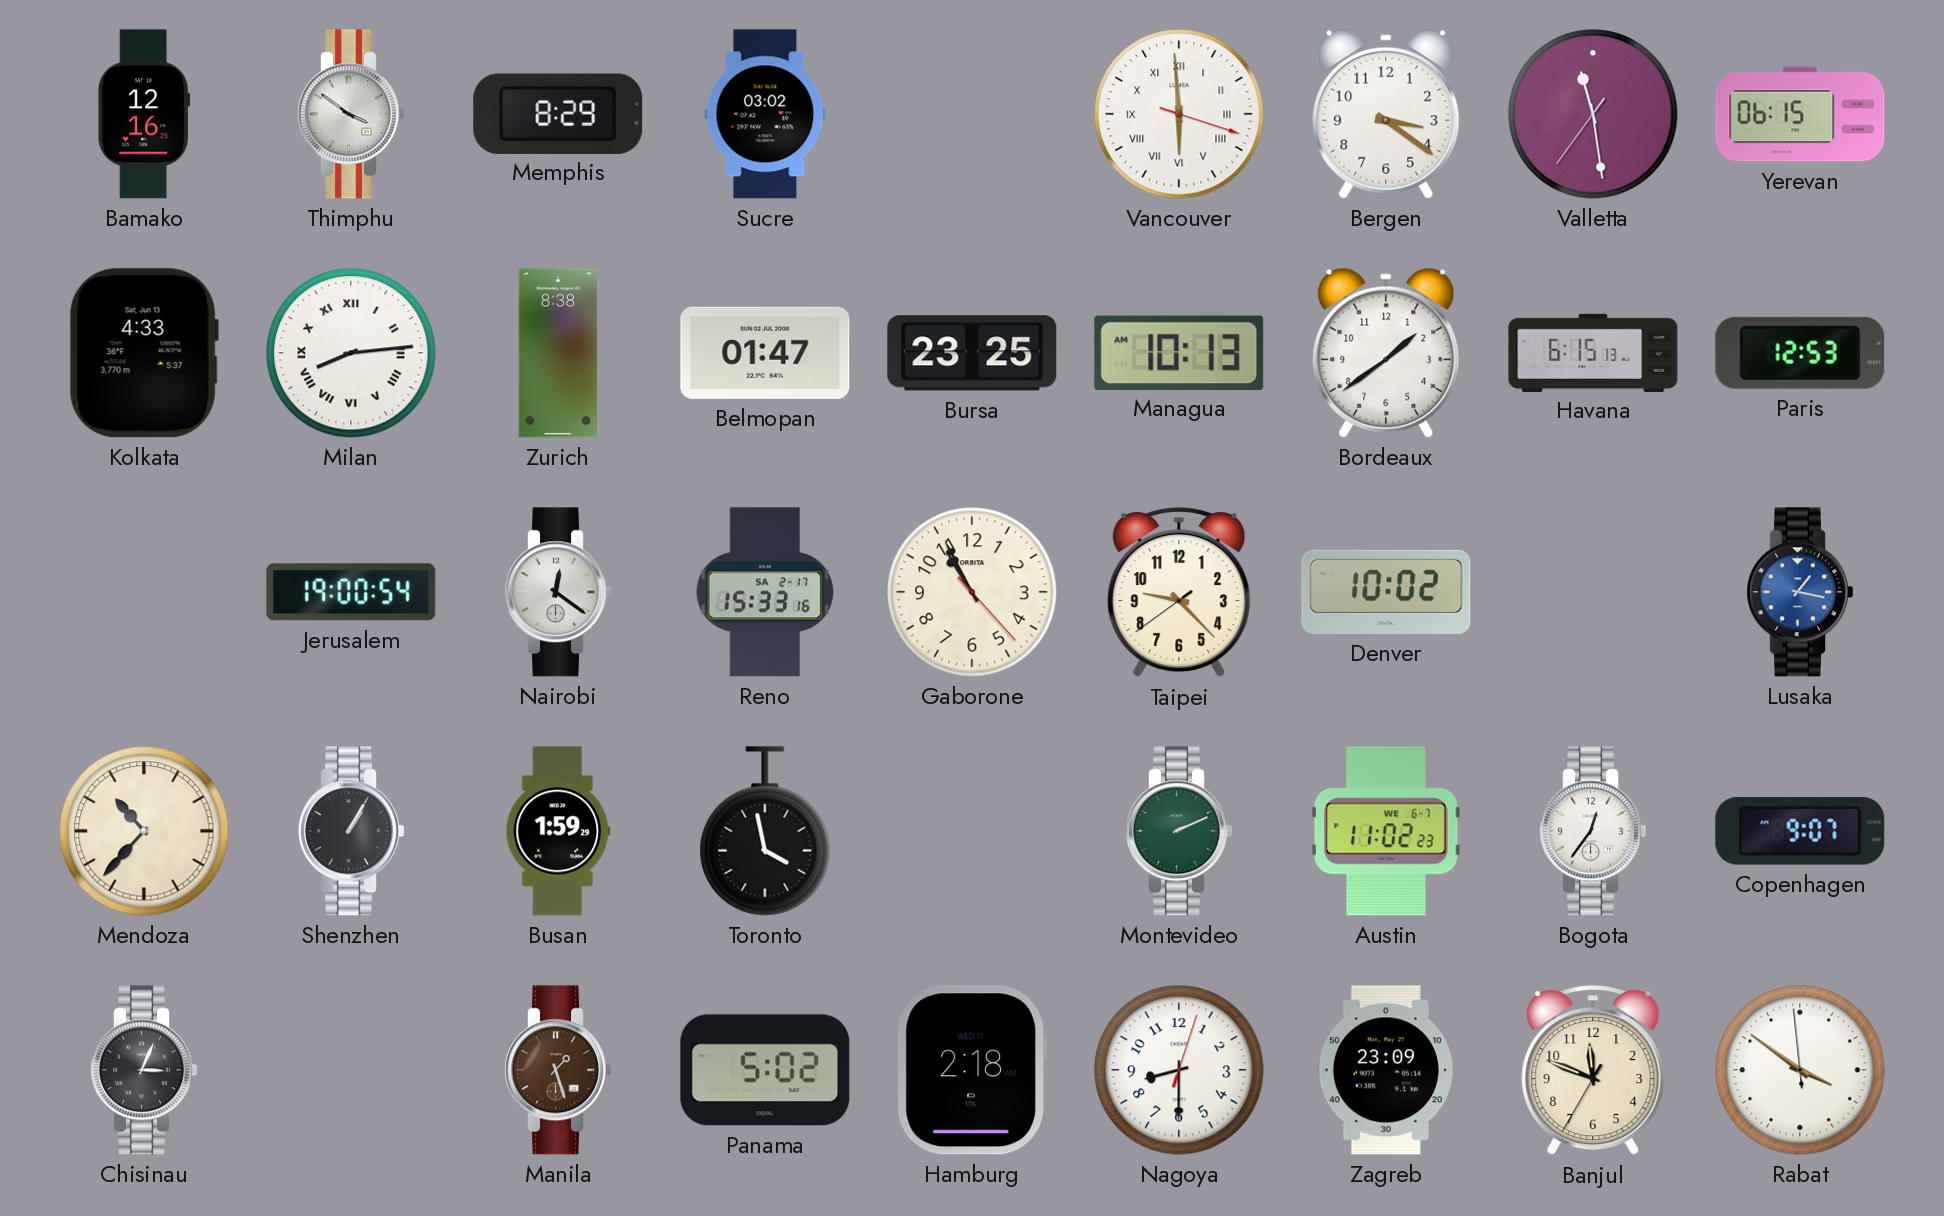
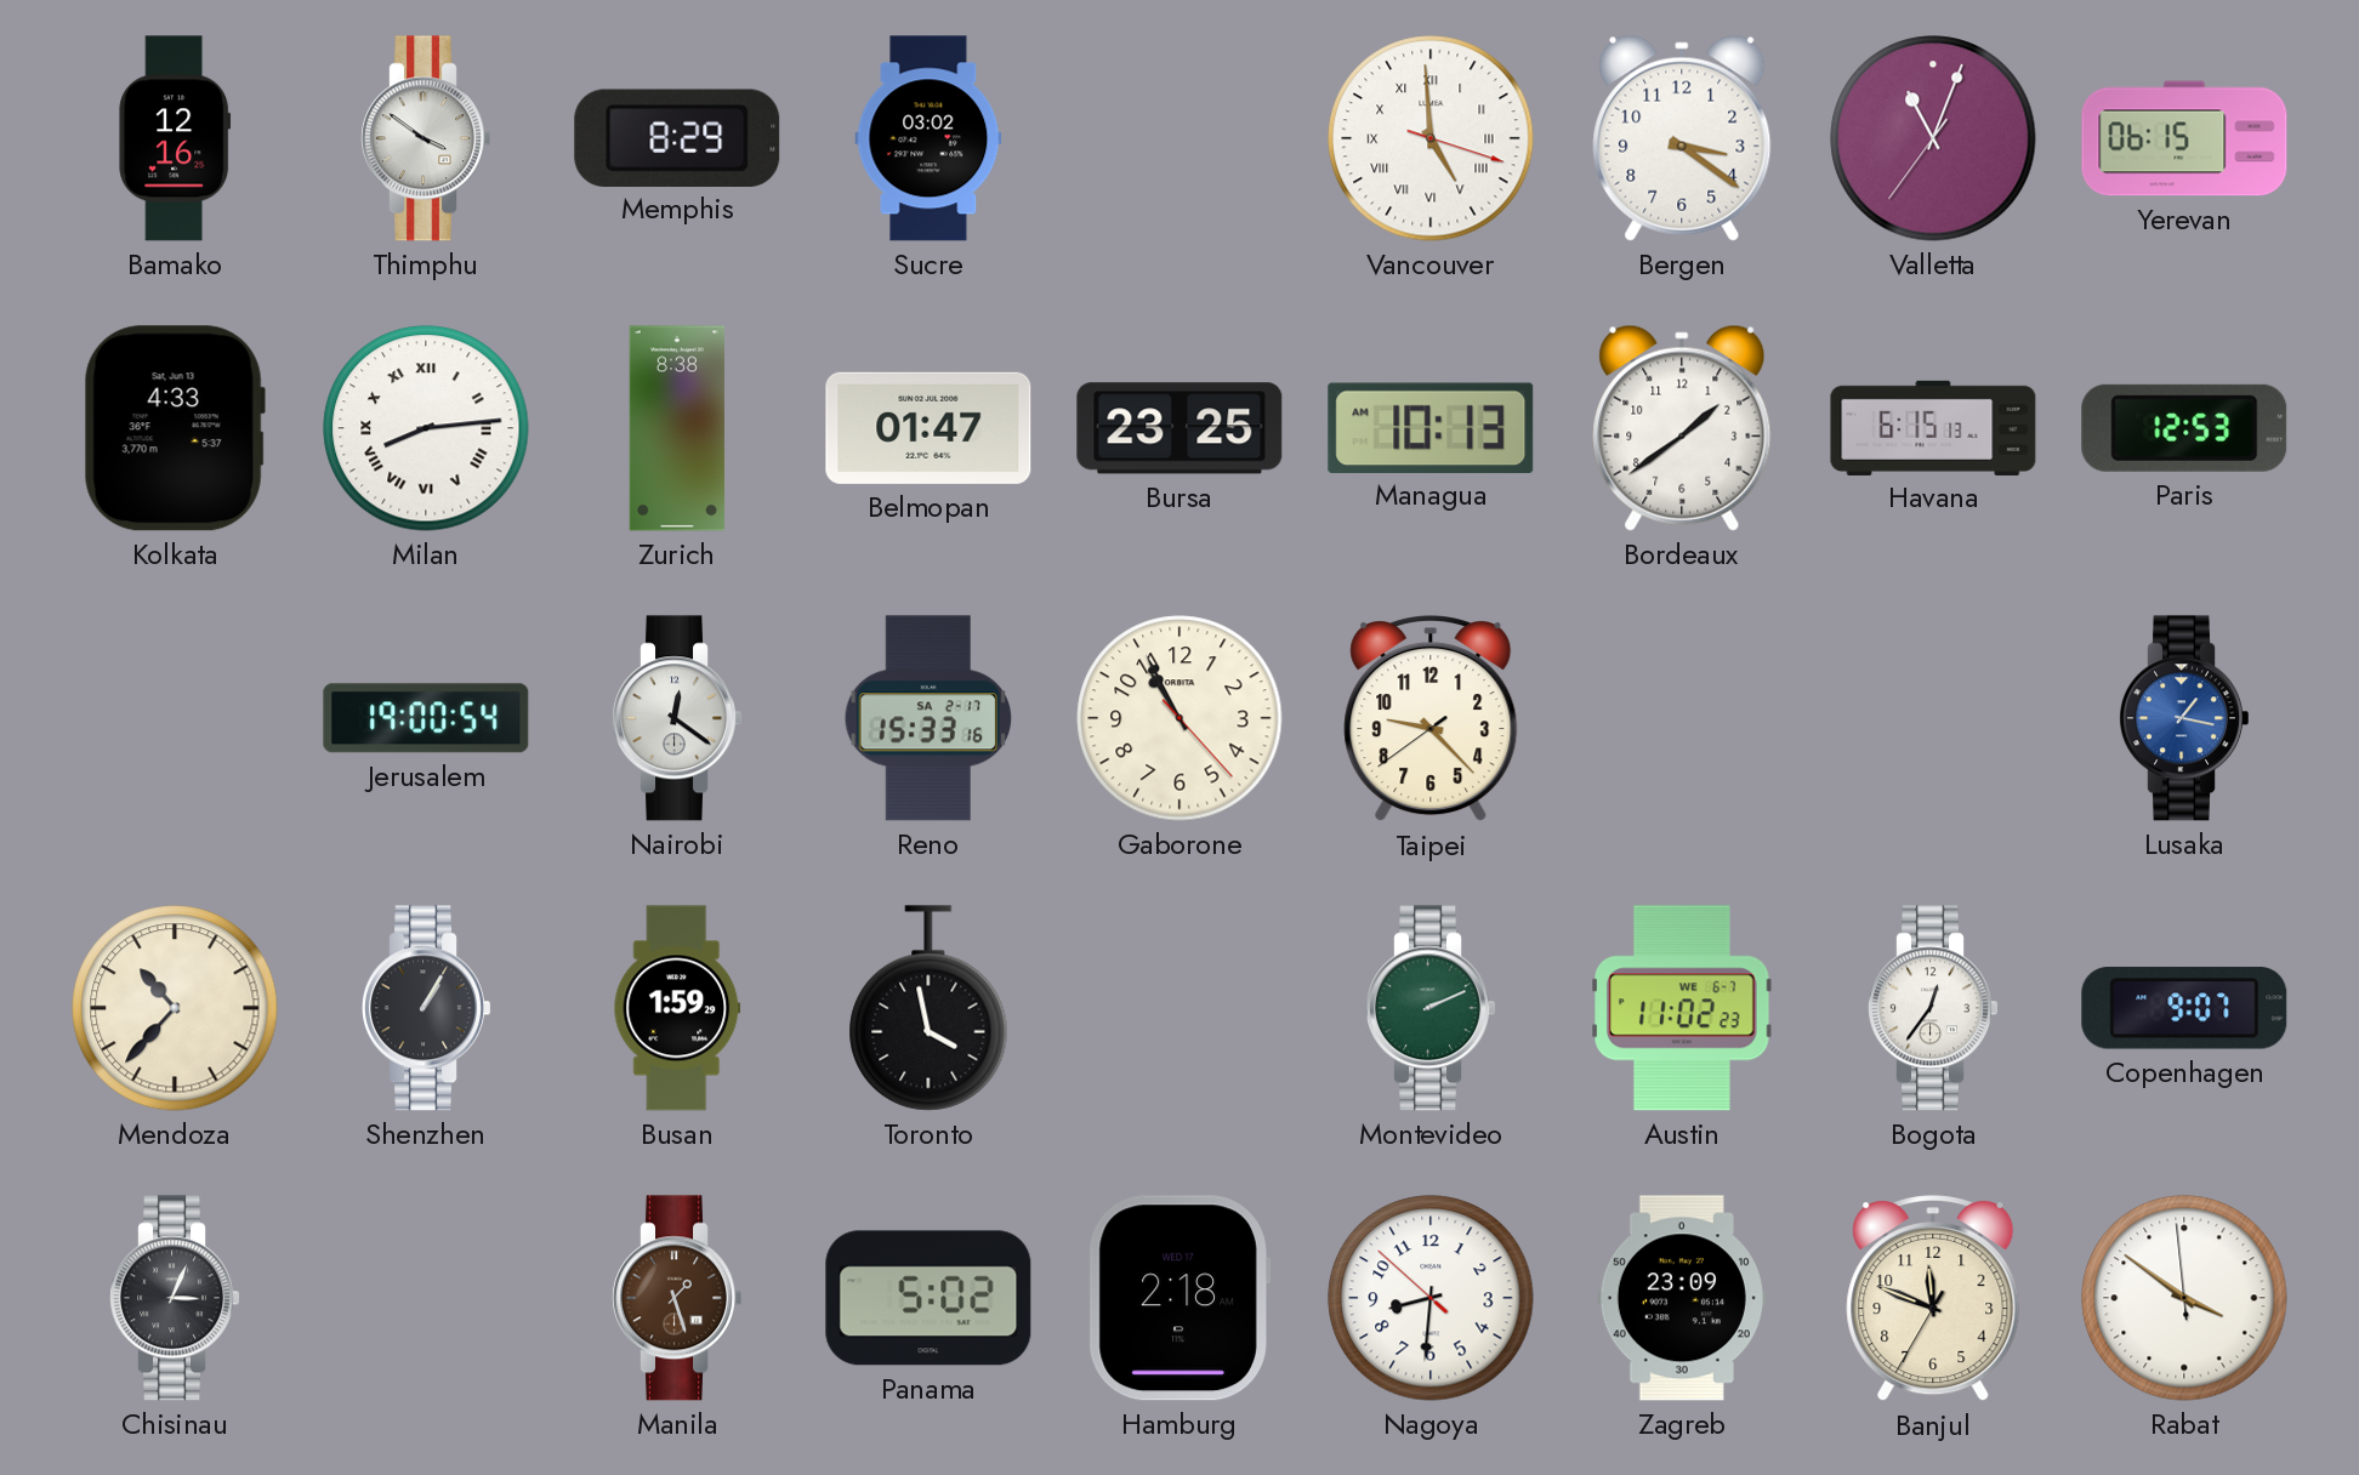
Vancouver: 5:59 -> 4:59
Valletta: 11:28 -> 11:03
Denver: 10:02 -> none
Nagoya: 8:30:03 -> 8:30:52
